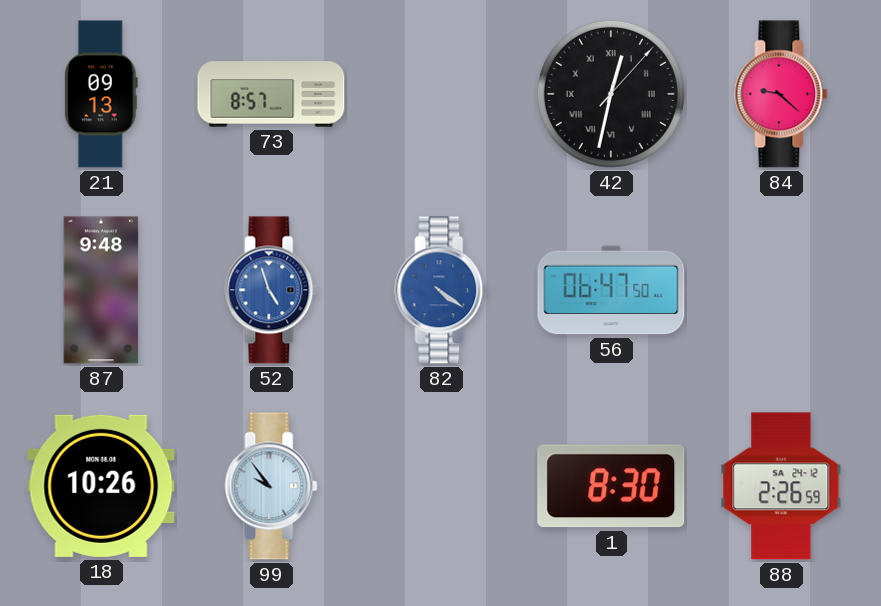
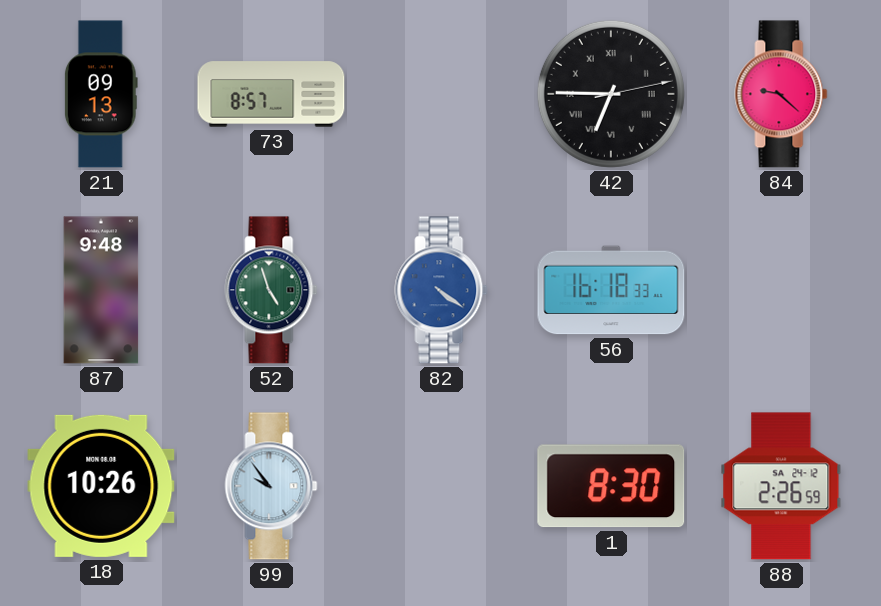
42: 12:32 -> 6:45
52 dial: blue -> green
56: 06:47 -> 16:18
